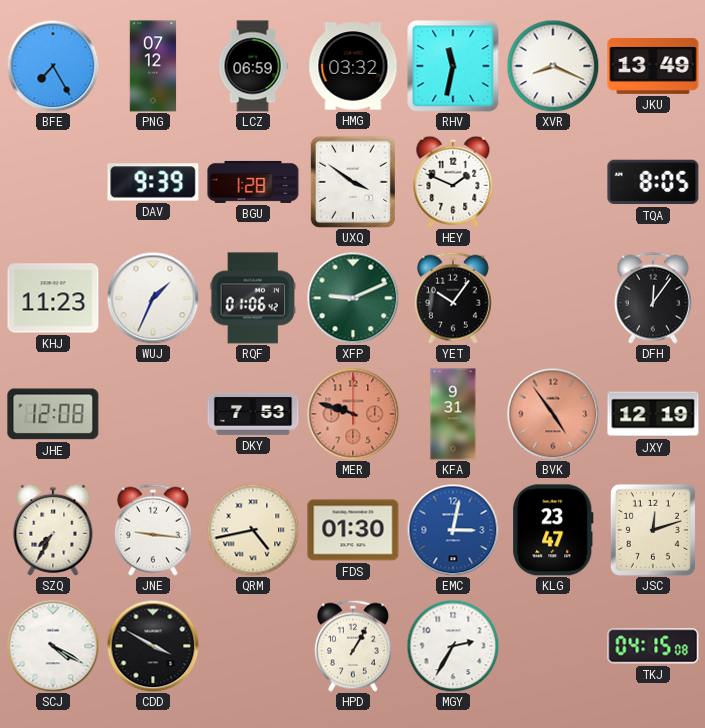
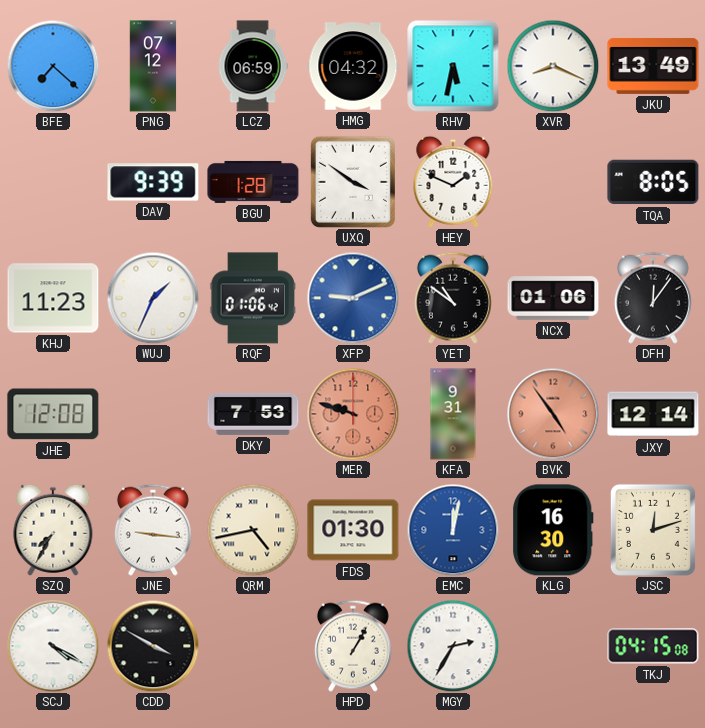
BFE: 7:25 -> 7:22
HMG: 03:32 -> 04:32
RHV: 11:32 -> 5:32
XFP dial: green -> blue
YET: 10:06 -> 10:51
NCX: none -> 01:06
JXY: 12:19 -> 12:14
EMC: 3:02 -> 12:02
KLG: 23:47 -> 16:30
